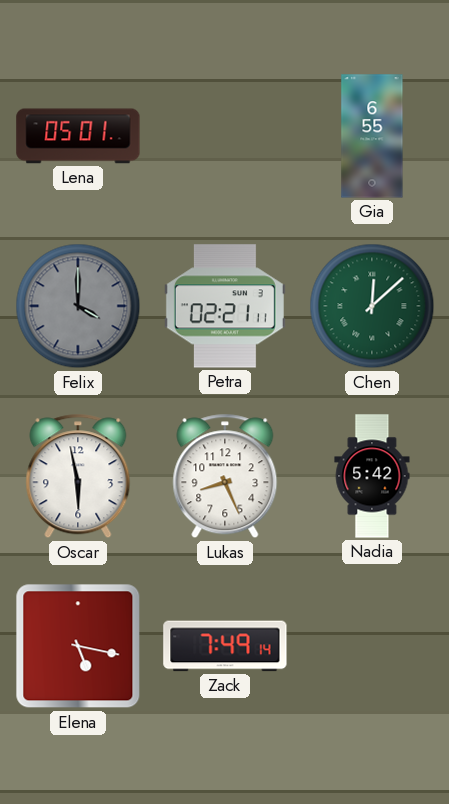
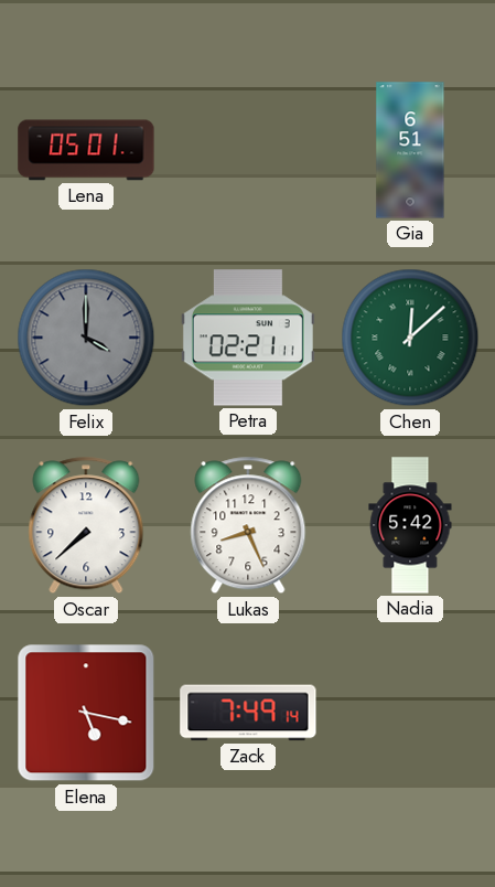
Gia: 6:55 -> 6:51
Oscar: 5:58 -> 7:38
